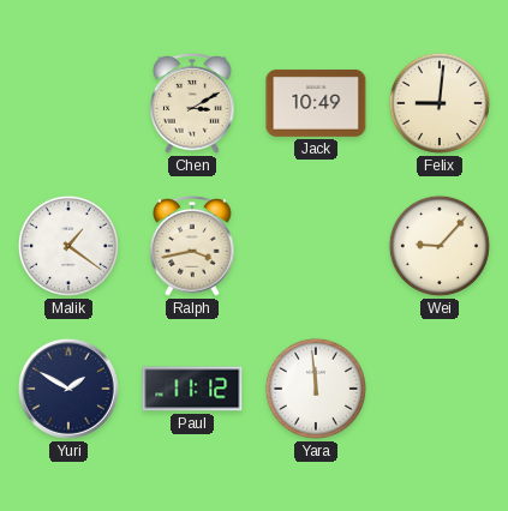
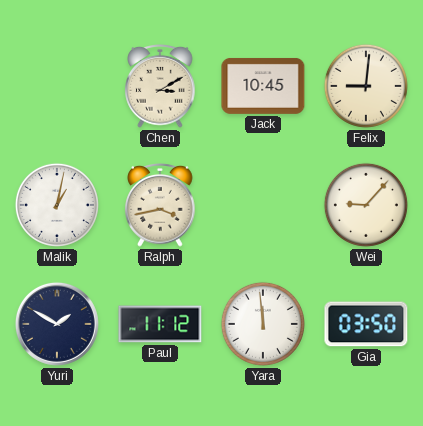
Jack: 10:49 -> 10:45
Malik: 1:21 -> 1:02
Gia: none -> 03:50
